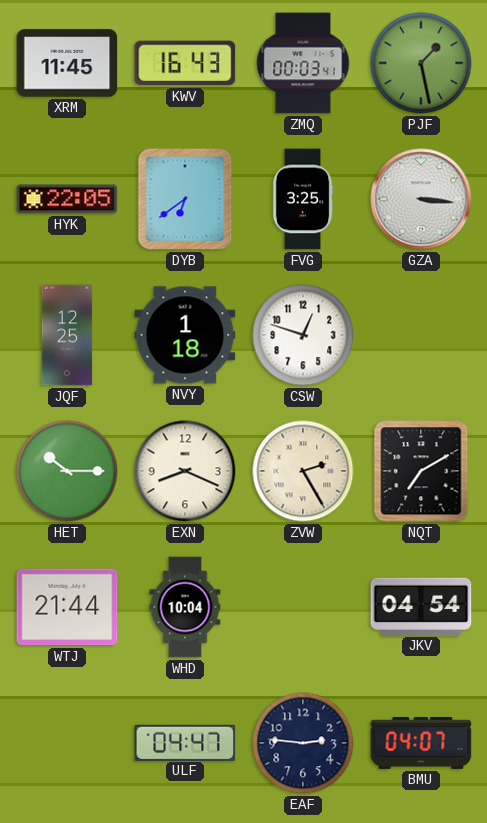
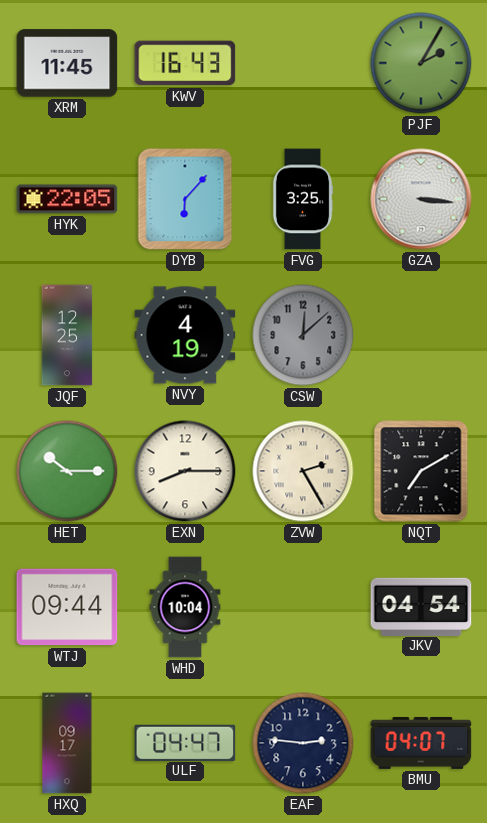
ZMQ: 00:03 -> none
PJF: 1:28 -> 2:05
DYB: 6:39 -> 6:07
NVY: 1:18 -> 4:19
CSW: 12:48 -> 12:08
CSW dial: white -> grey
EXN: 8:19 -> 8:15
WTJ: 21:44 -> 09:44
HXQ: none -> 09:17
